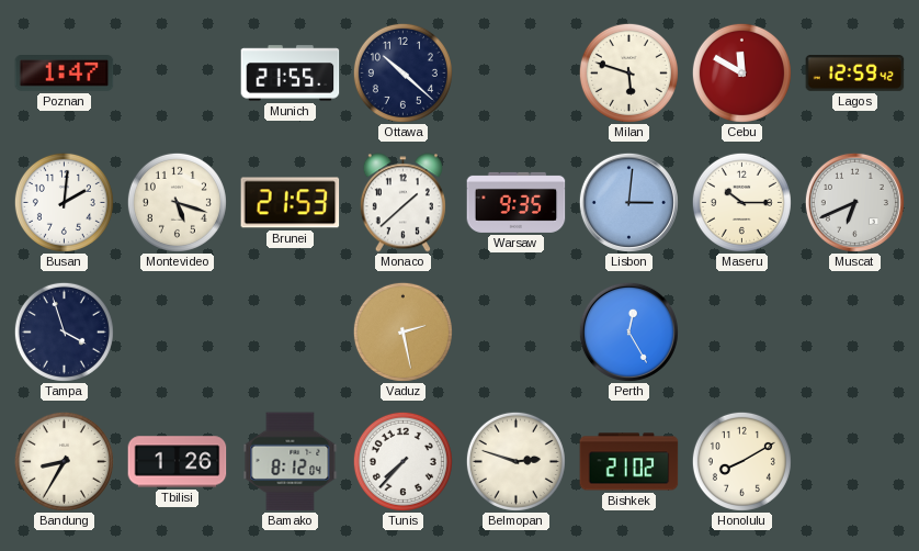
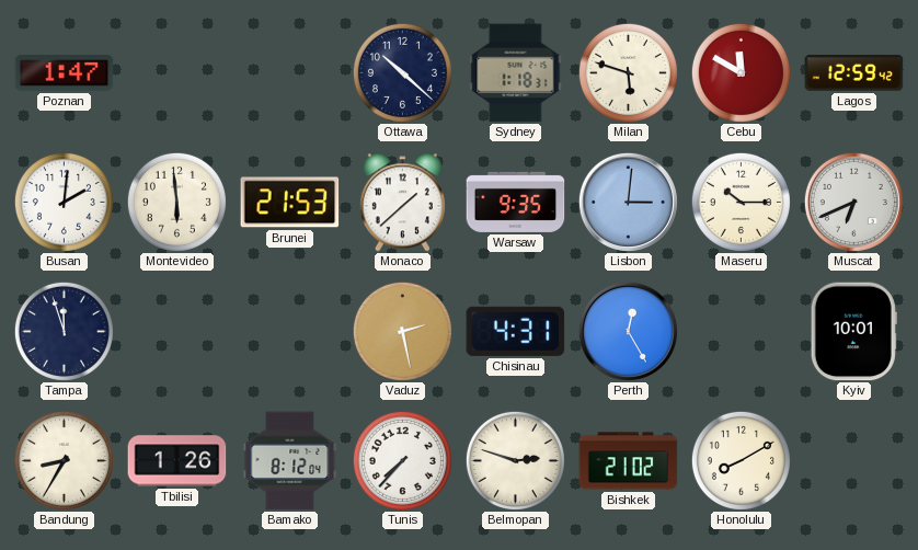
Munich: 21:55 -> none
Sydney: none -> 1:18
Montevideo: 5:18 -> 5:59
Tampa: 3:57 -> 11:57
Chisinau: none -> 4:31
Kyiv: none -> 10:01
